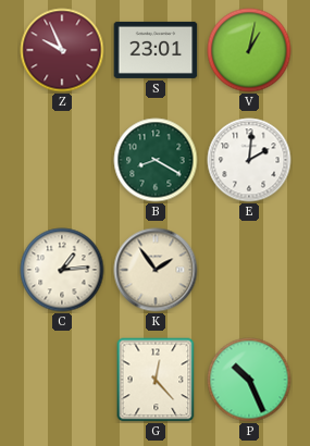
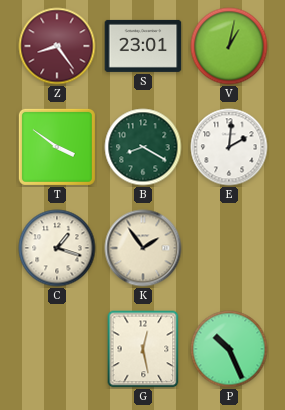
Z: 9:56 -> 8:24
T: none -> 3:51
C: 1:14 -> 1:18
G: 12:23 -> 12:28
